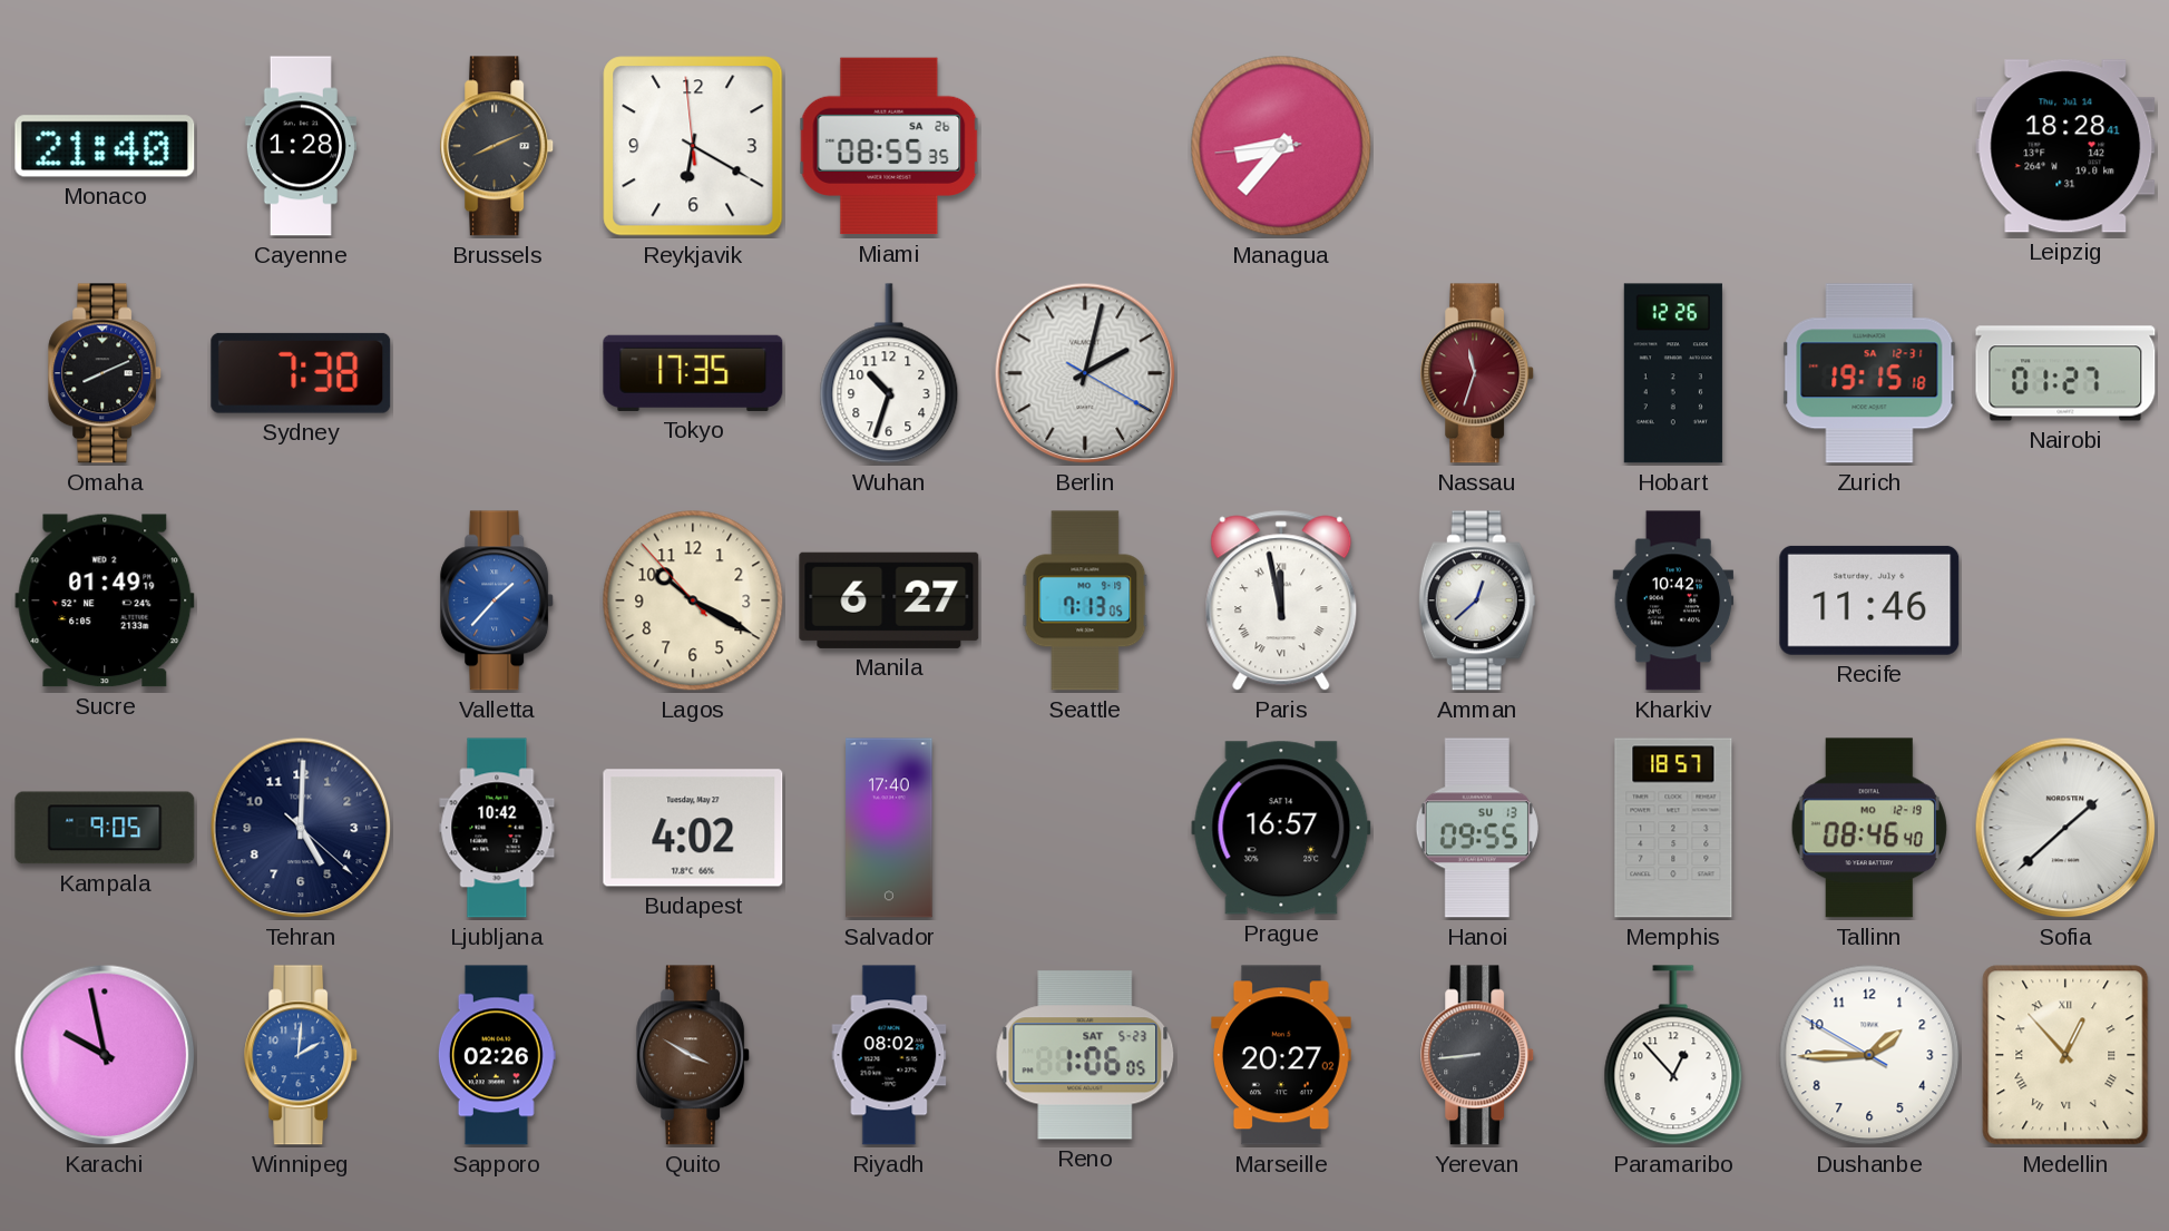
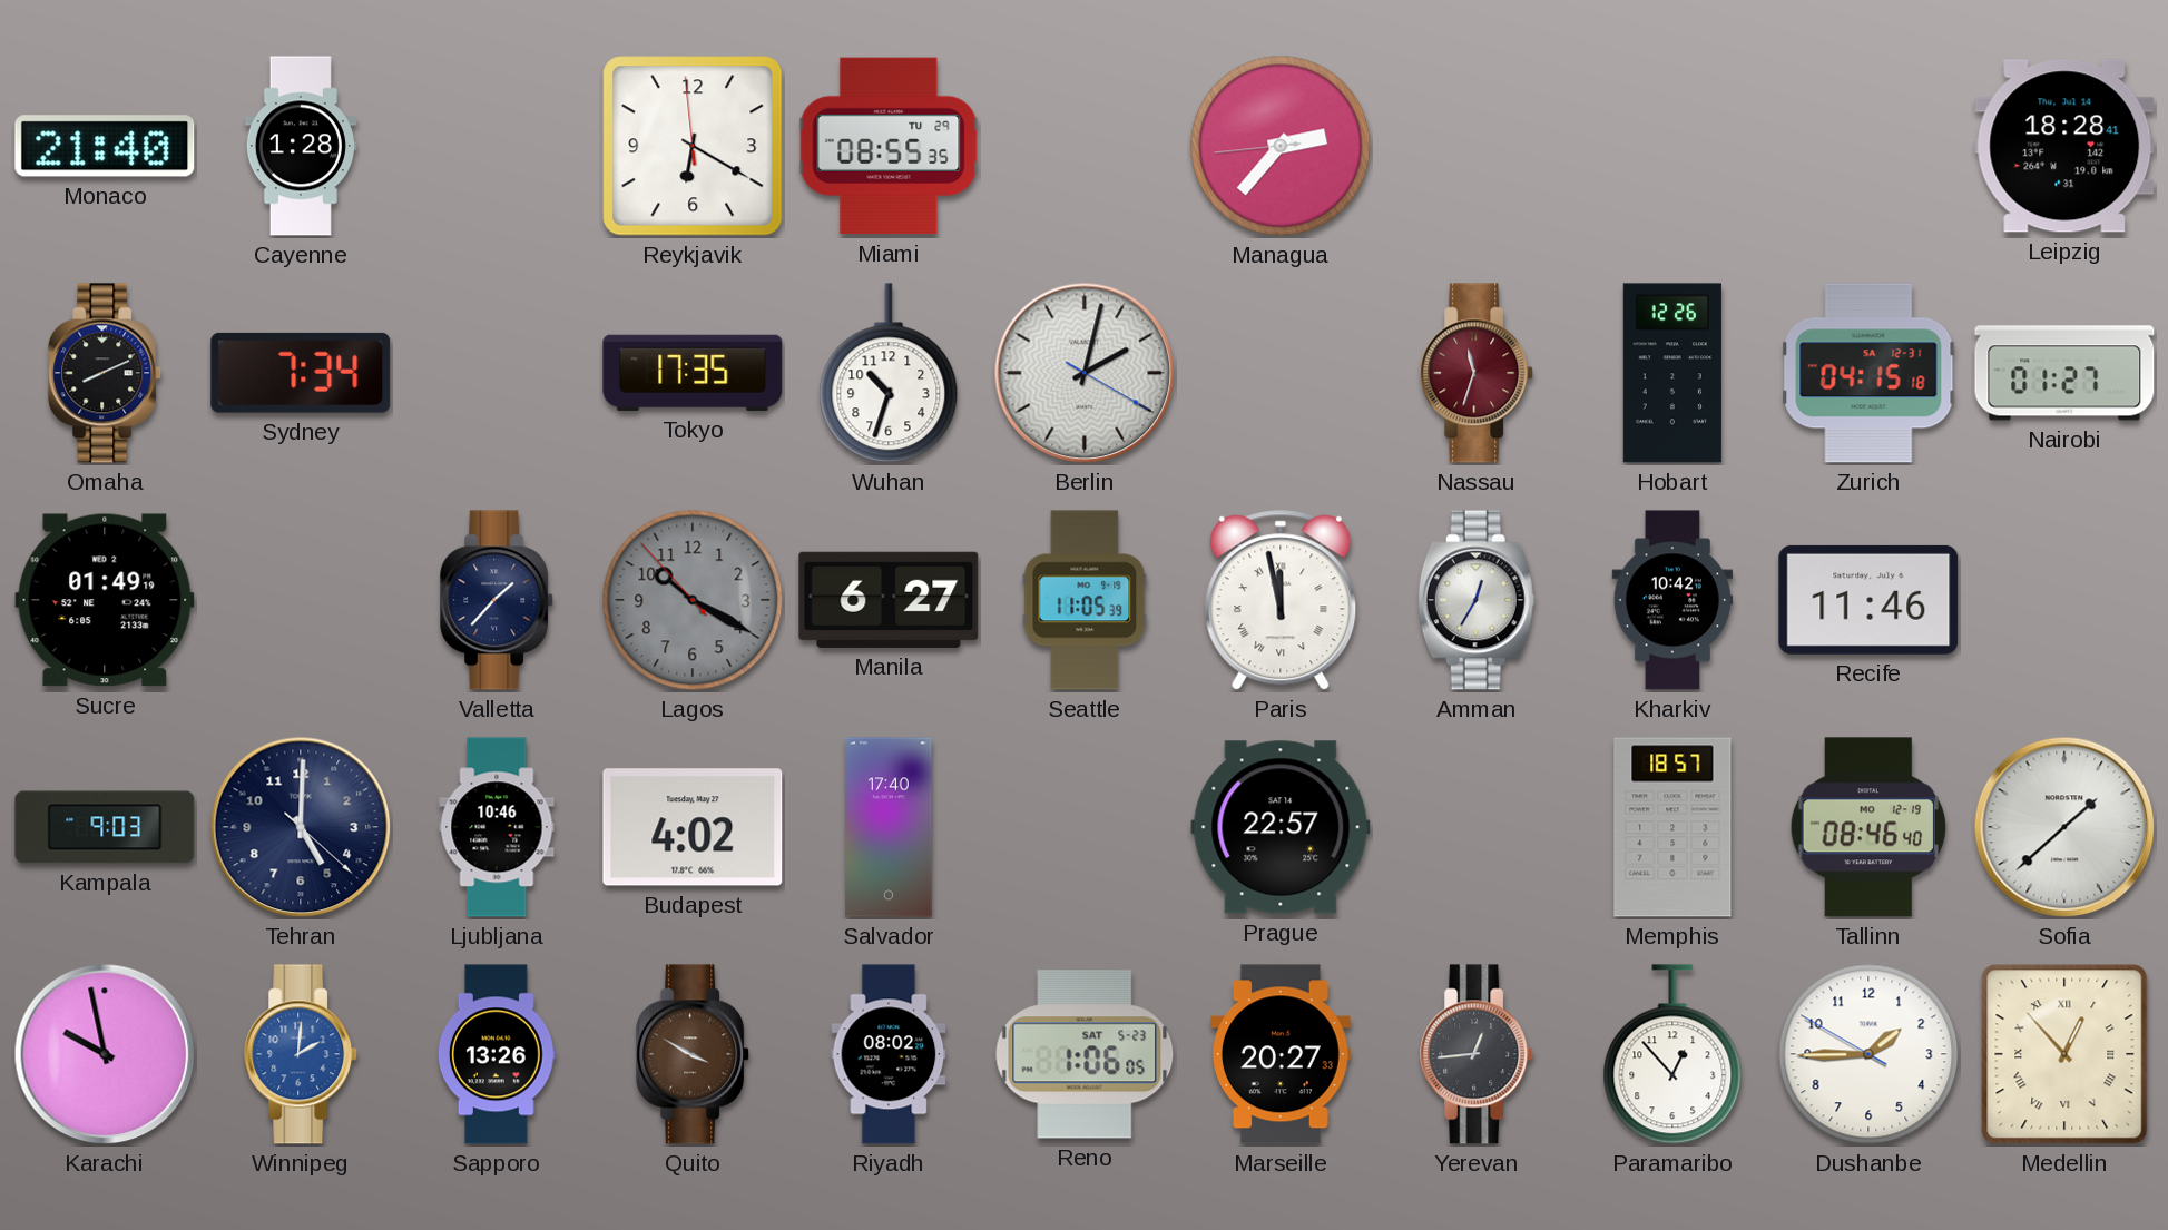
Brussels: 8:11 -> none
Miami date: SA 26 -> TU 29
Managua: 8:36 -> 2:36
Sydney: 7:38 -> 7:34
Zurich: 19:15 -> 04:15
Valletta dial: blue -> navy
Lagos dial: cream -> grey
Seattle: 7:13 -> 11:05
Amman: 12:38 -> 12:35
Kampala: 9:05 -> 9:03
Ljubljana: 10:42 -> 10:46
Prague: 16:57 -> 22:57
Hanoi: 09:55 -> none
Sapporo: 02:26 -> 13:26
Marseille: 20:27:02 -> 20:27:33
Yerevan: 8:44 -> 12:44
